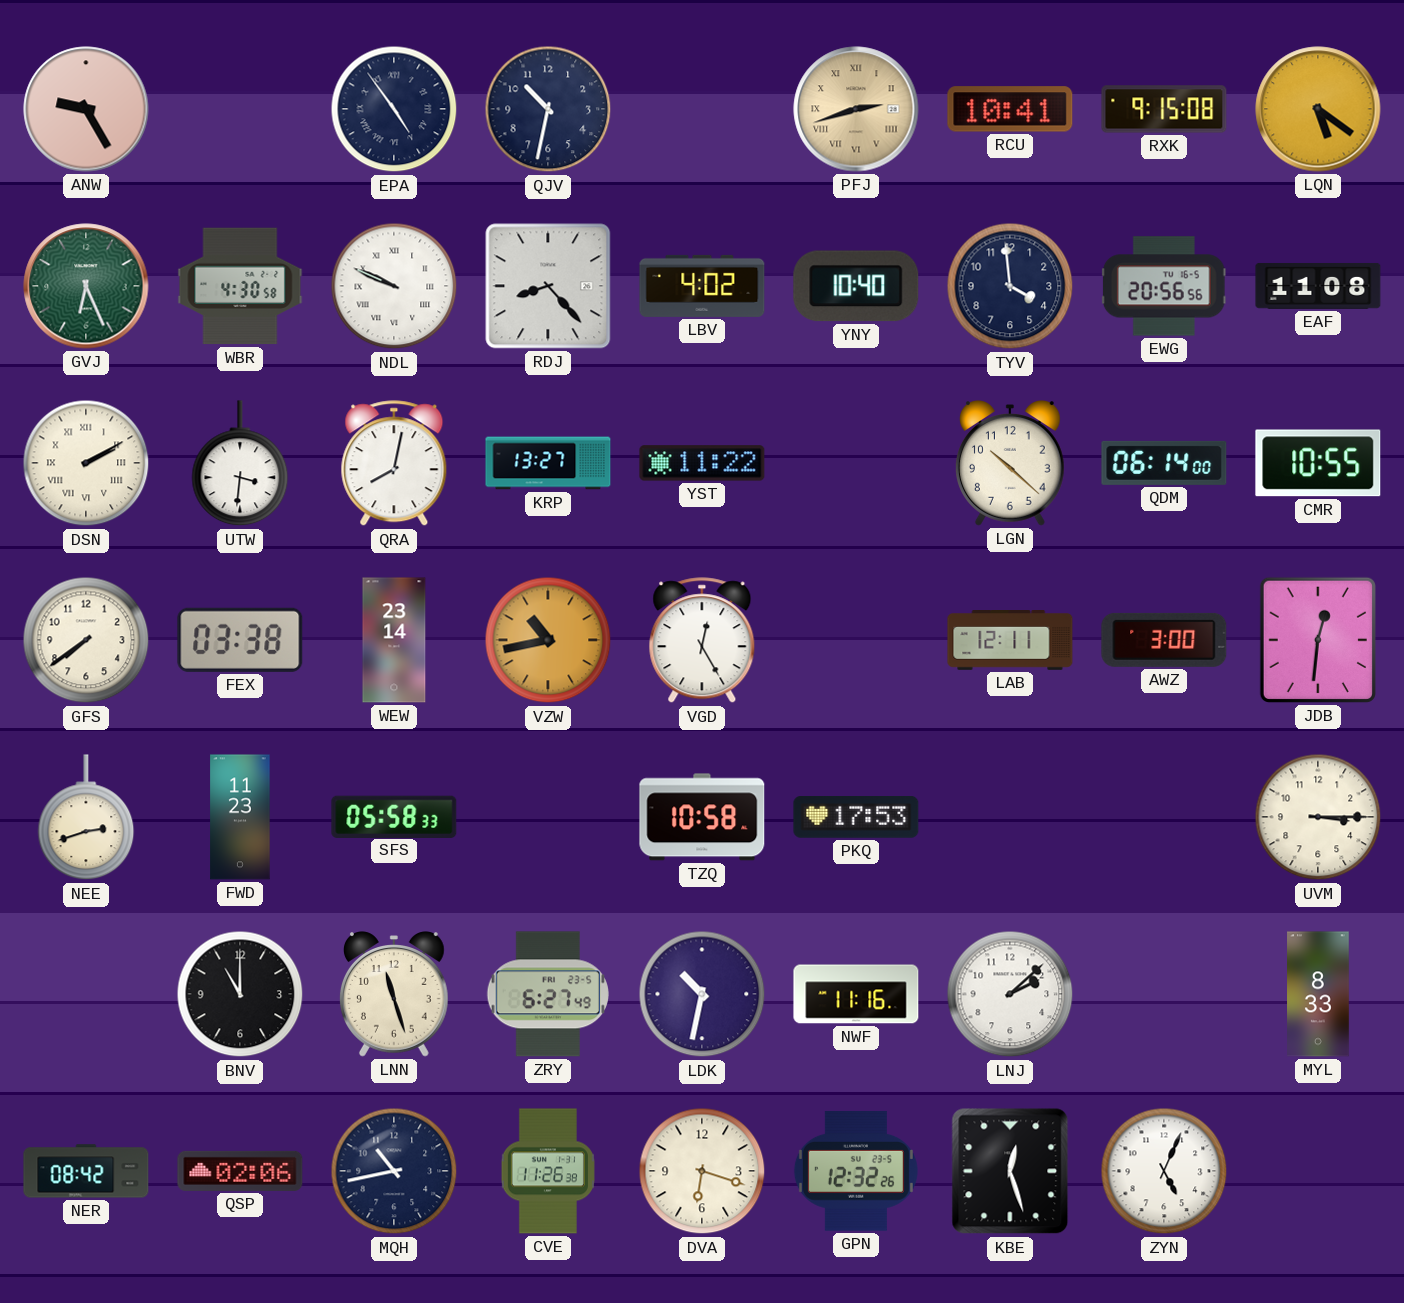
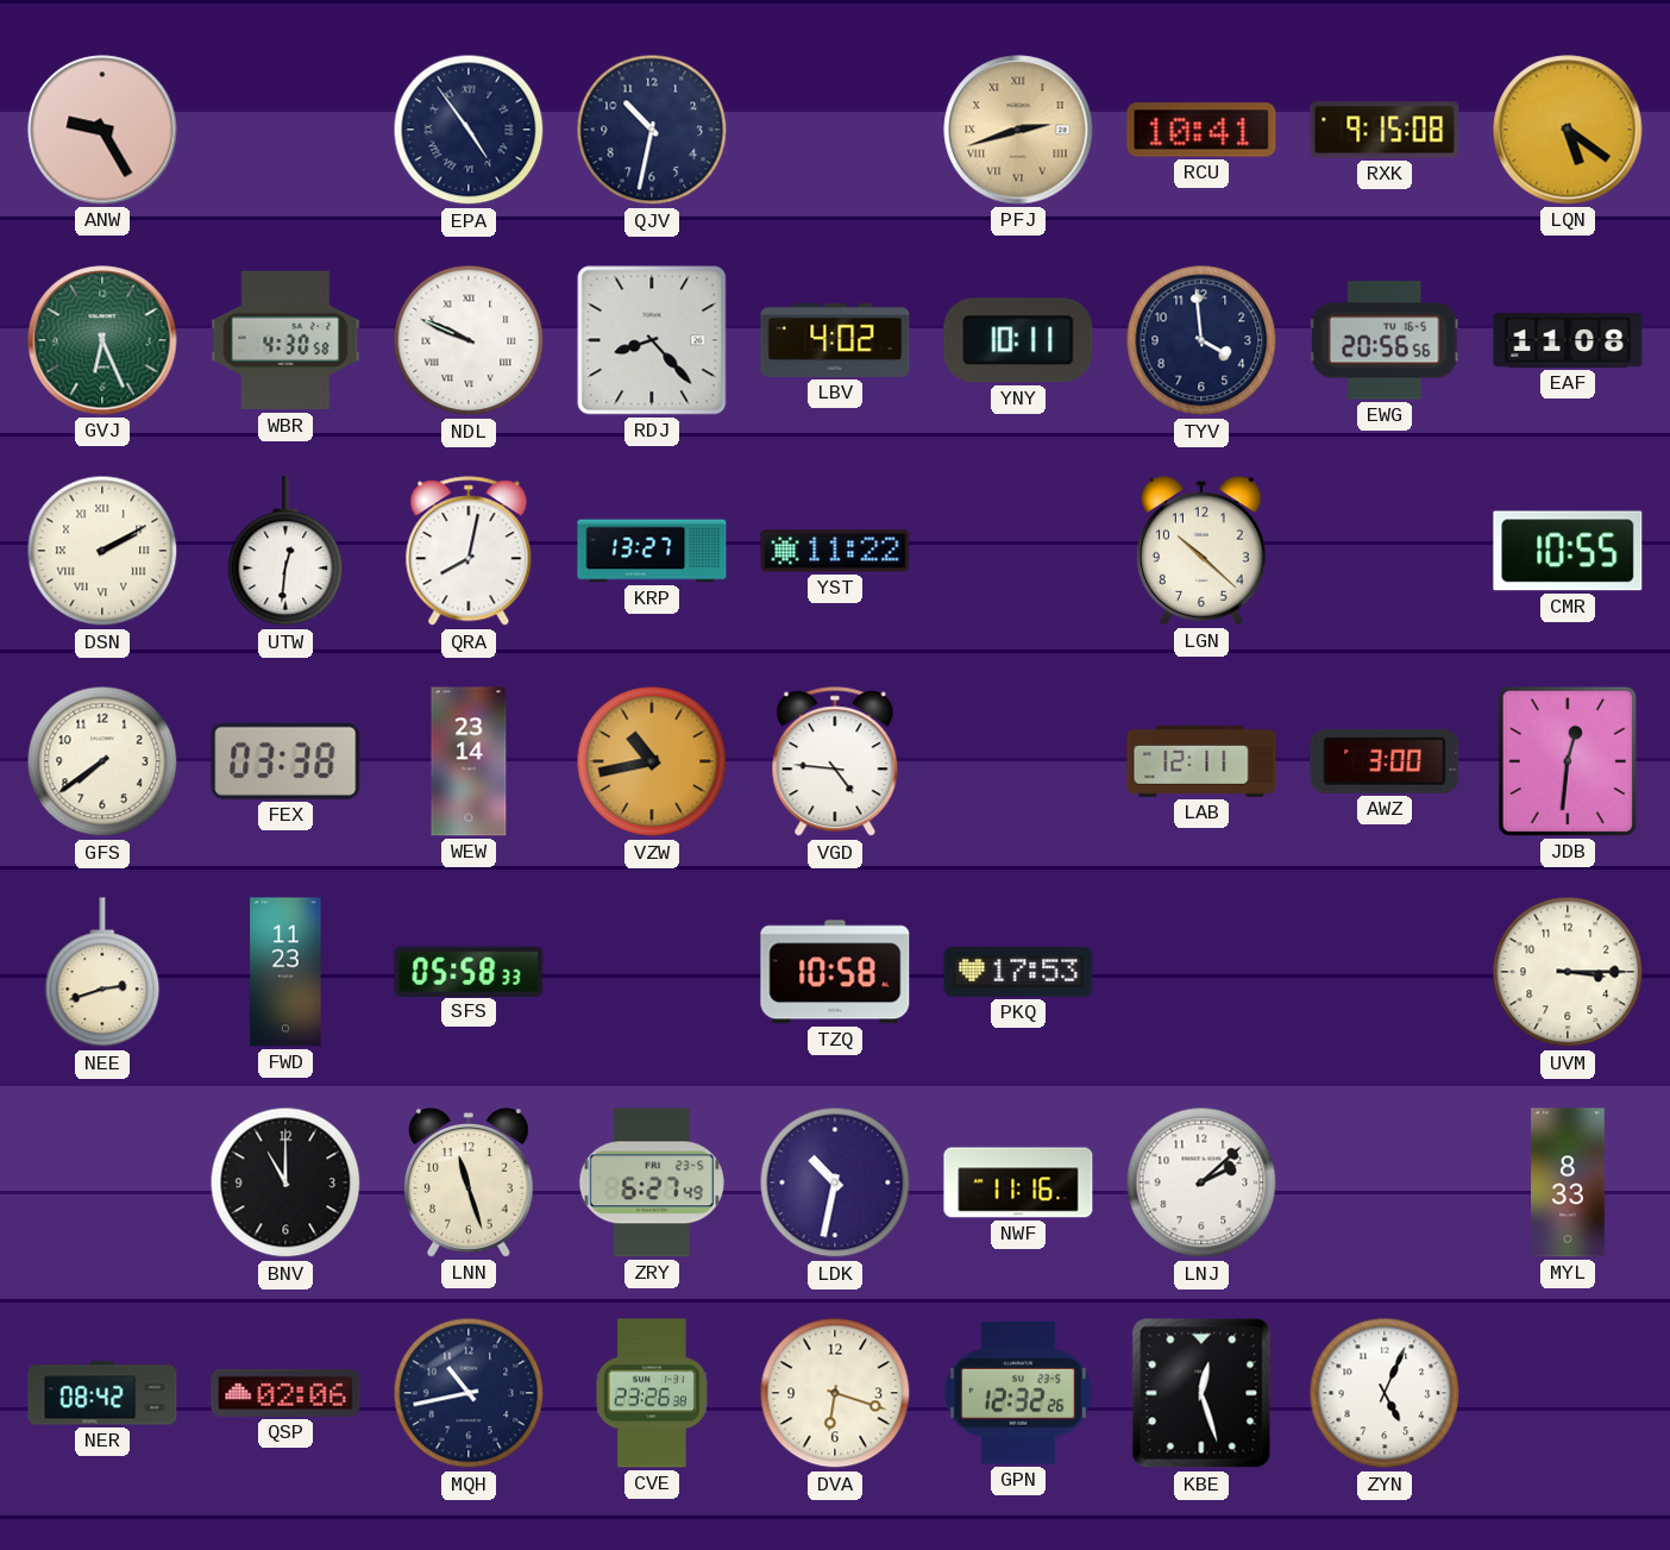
YNY: 10:40 -> 10:11
UTW: 3:31 -> 12:31
QDM: 06:14 -> none
VGD: 12:25 -> 4:46
CVE: 11:26 -> 23:26
